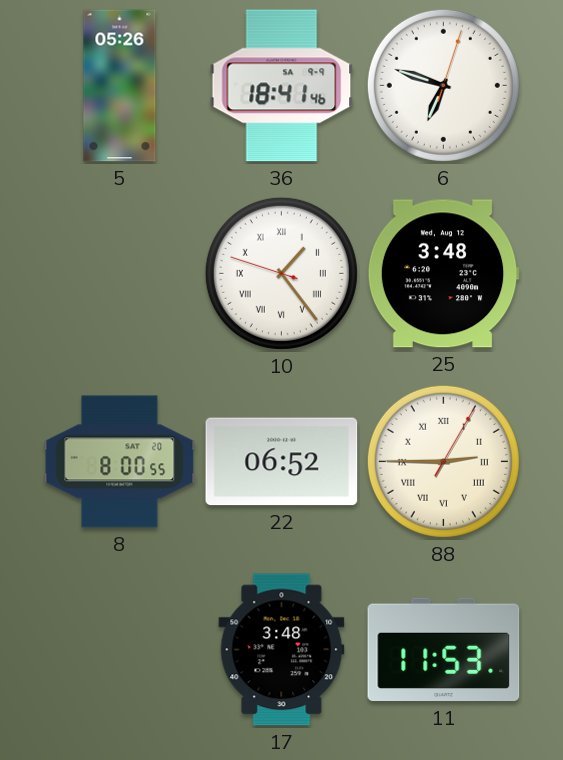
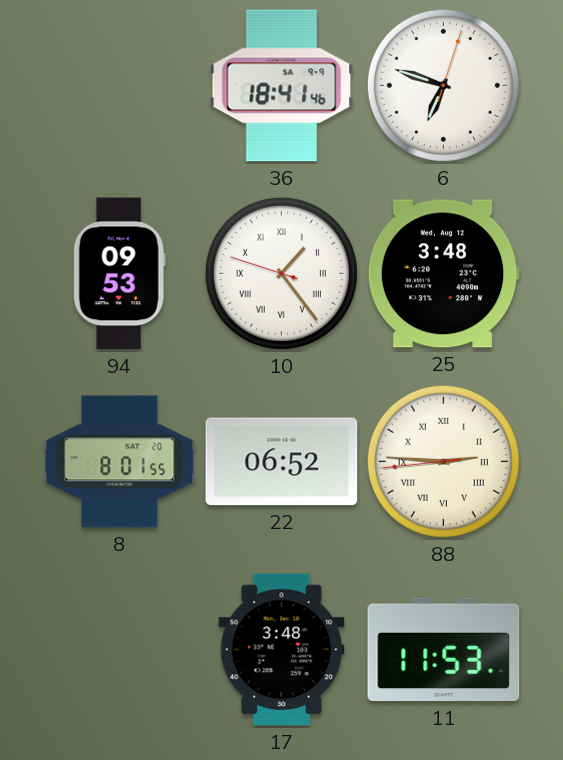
5: 05:26 -> none
94: none -> 09:53
8: 8:00 -> 8:01
88: 2:45:05 -> 2:45:44
